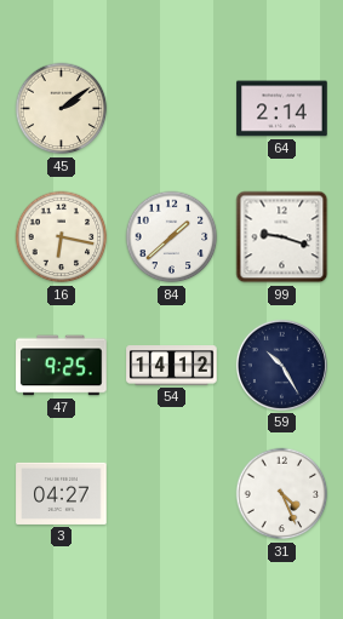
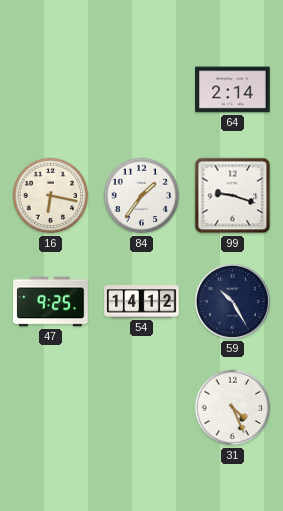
45: 2:09 -> none
84: 1:38 -> 1:36
3: 04:27 -> none
